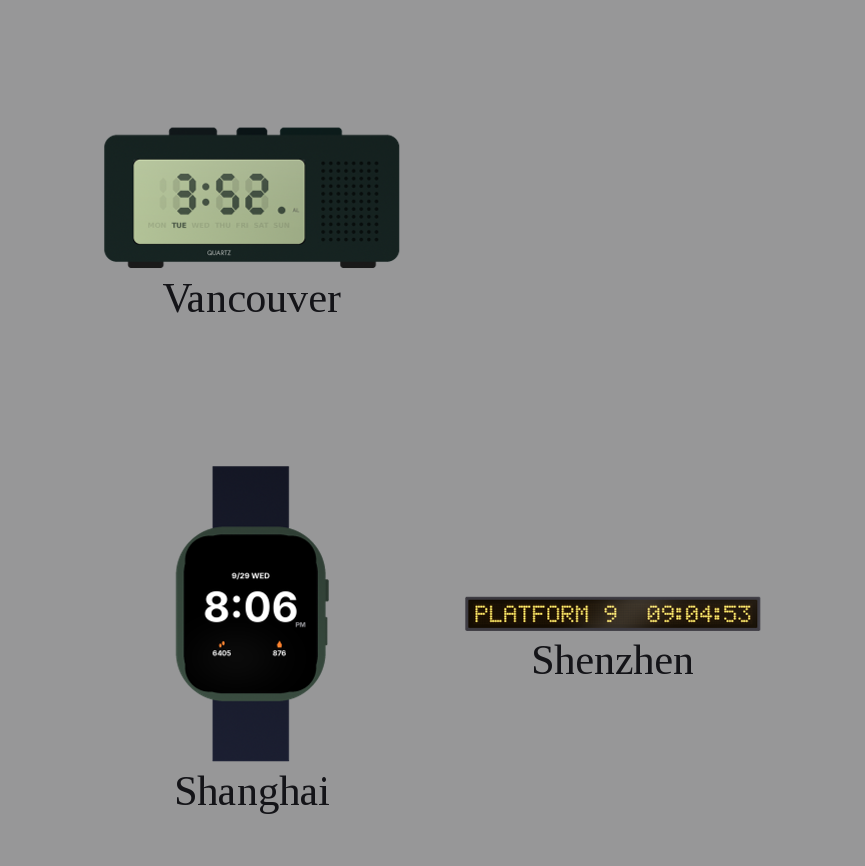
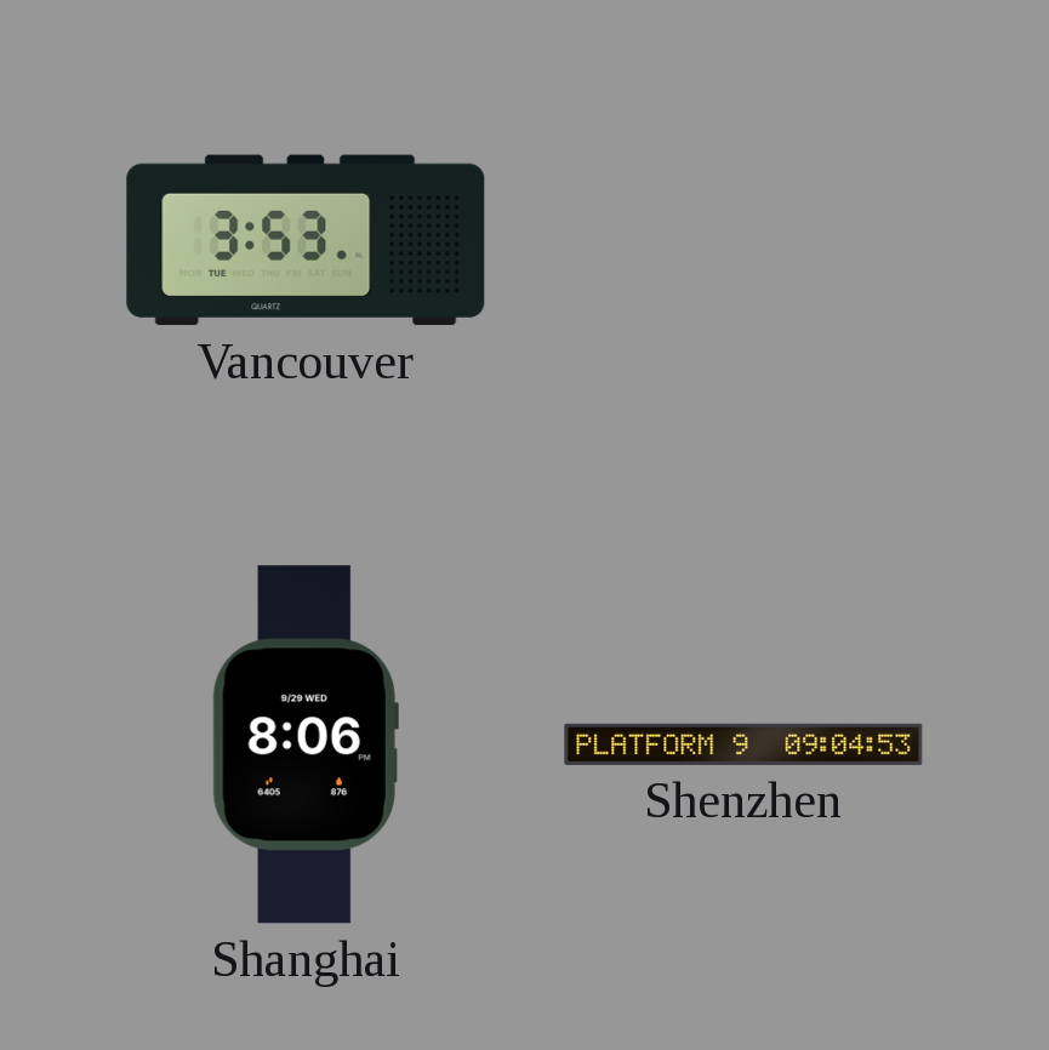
Vancouver: 3:52 -> 3:53
